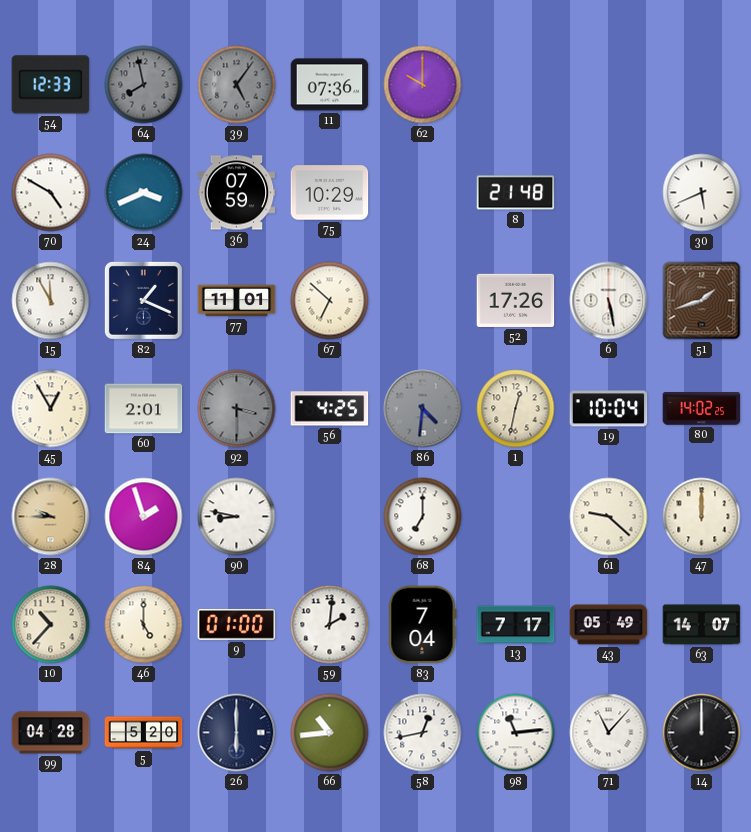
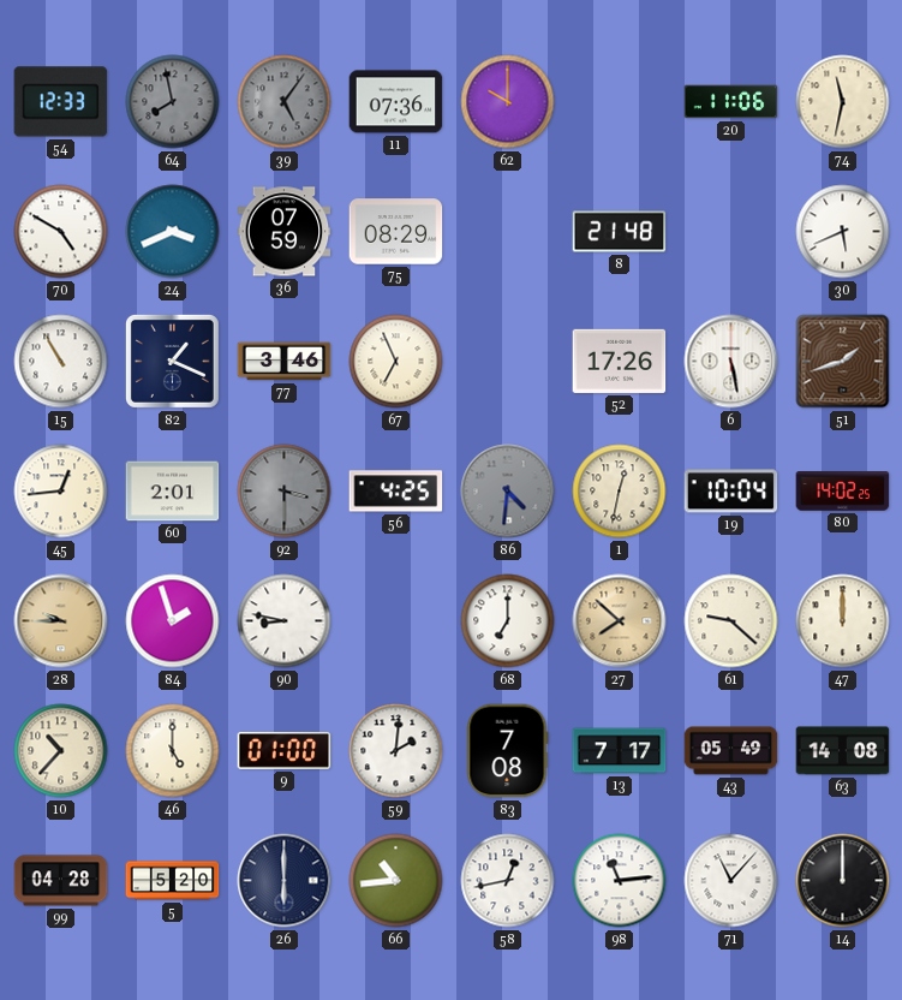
20: none -> 11:06
74: none -> 11:32
75: 10:29 -> 08:29
15: 11:55 -> 10:55
77: 11:01 -> 3:46
67: 6:52 -> 6:56
45: 12:55 -> 12:44
27: none -> 7:52
83: 7:04 -> 7:08
63: 14:07 -> 14:08
